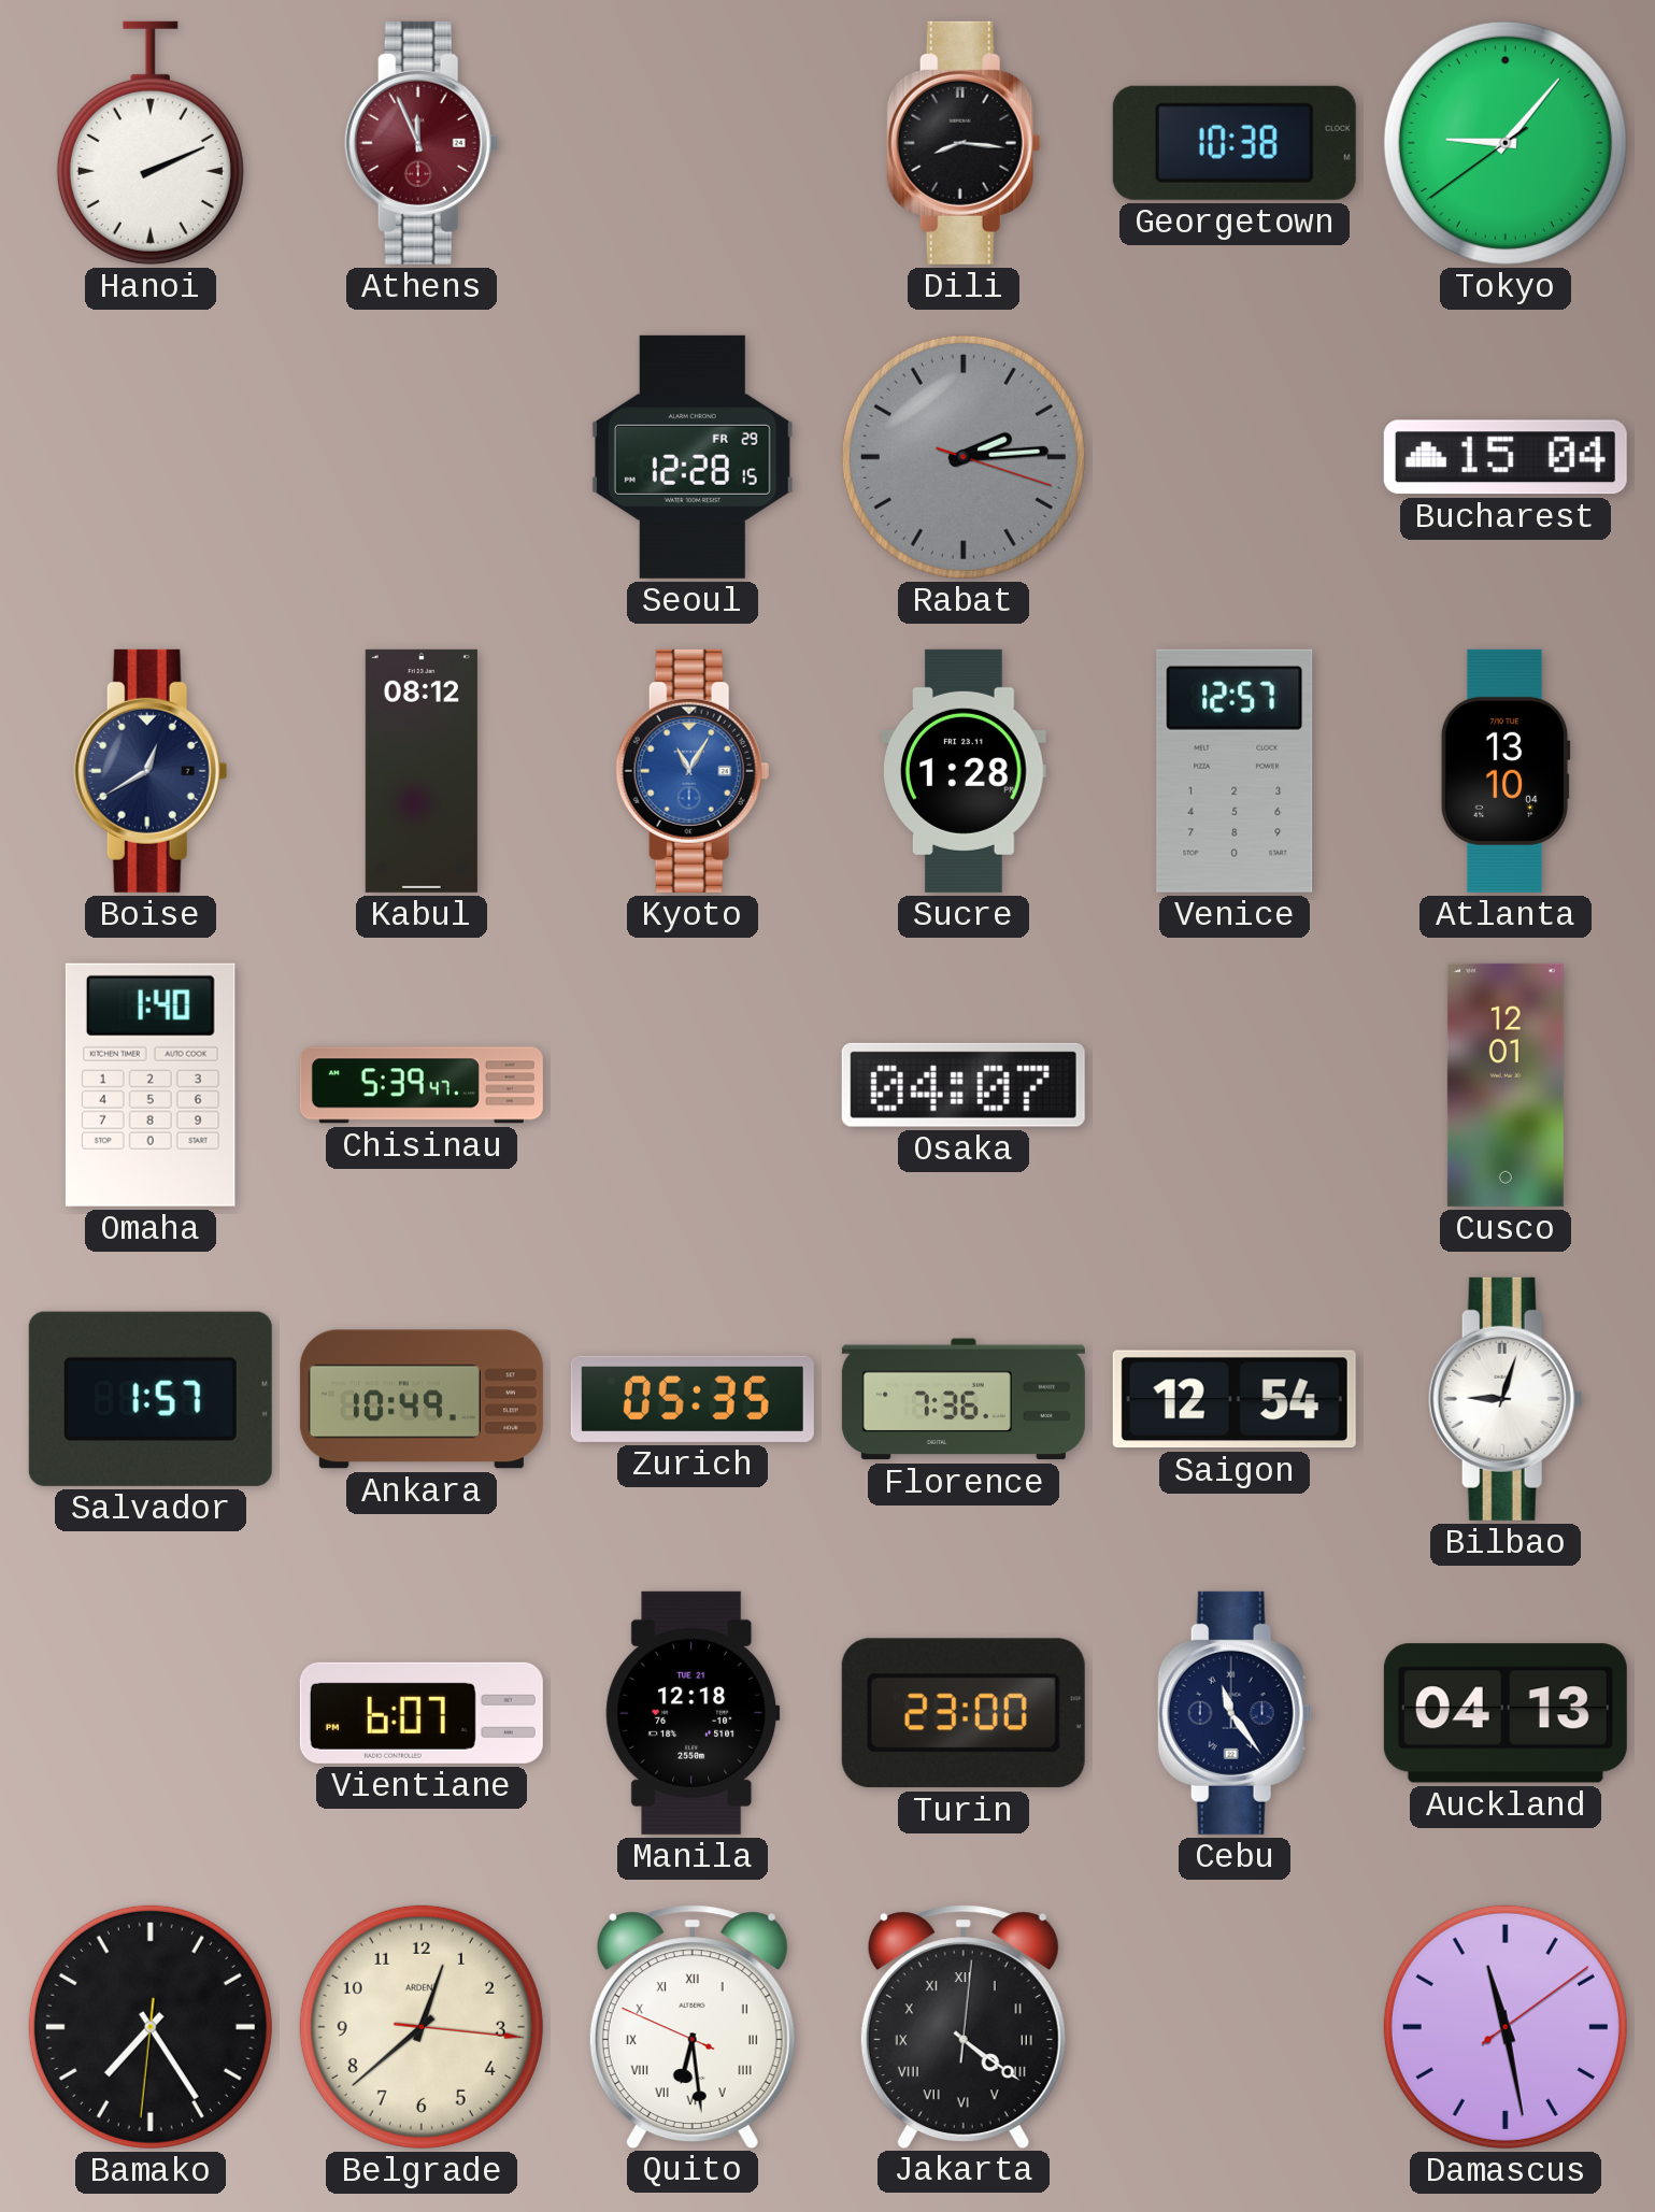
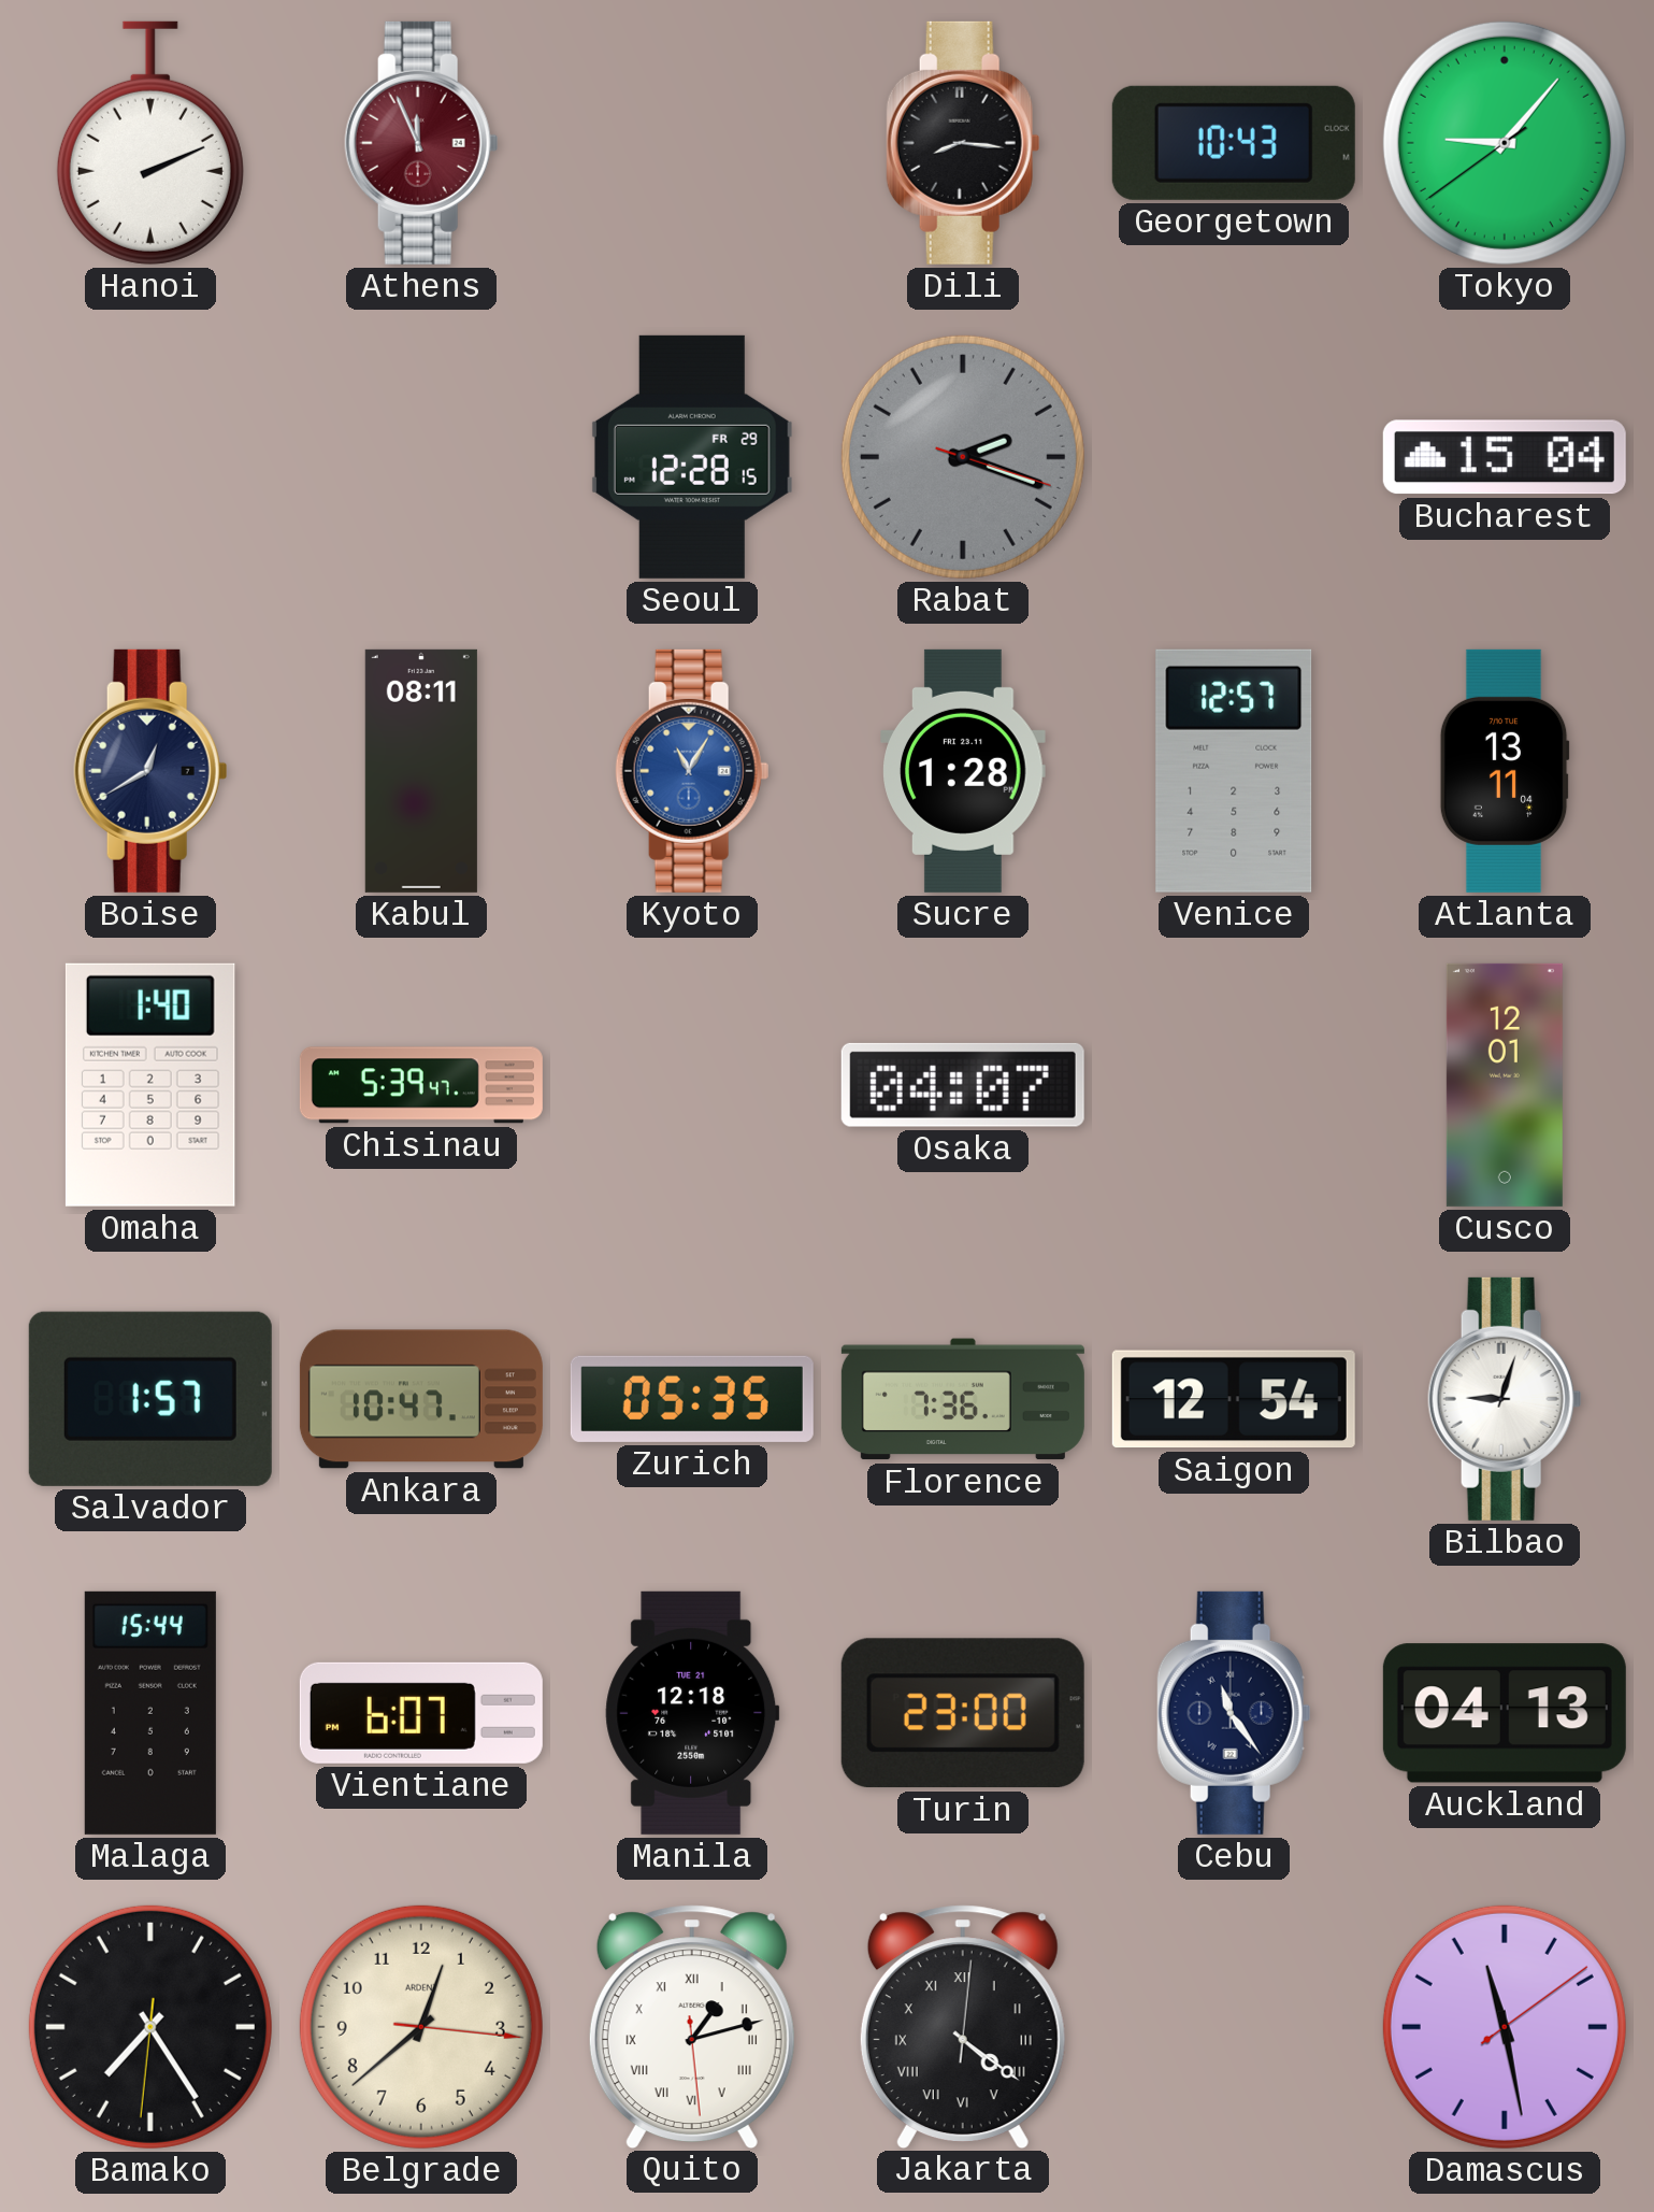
Georgetown: 10:38 -> 10:43
Rabat: 2:14 -> 2:18
Kabul: 08:12 -> 08:11
Atlanta: 13:10 -> 13:11
Ankara: 10:49 -> 10:47
Malaga: none -> 15:44
Quito: 6:28 -> 1:12
